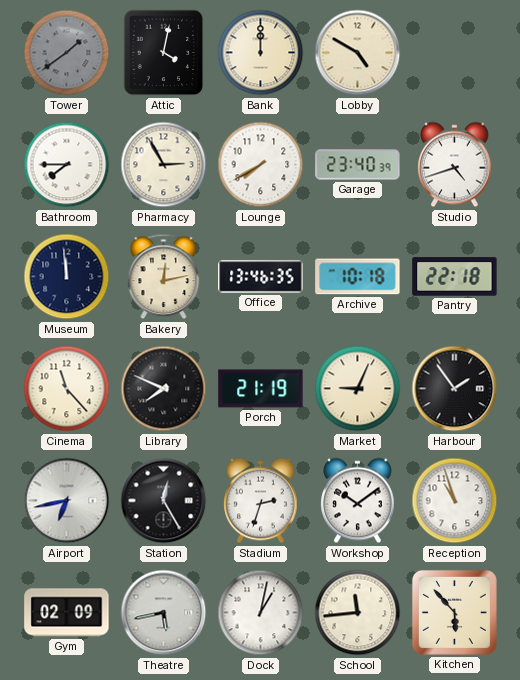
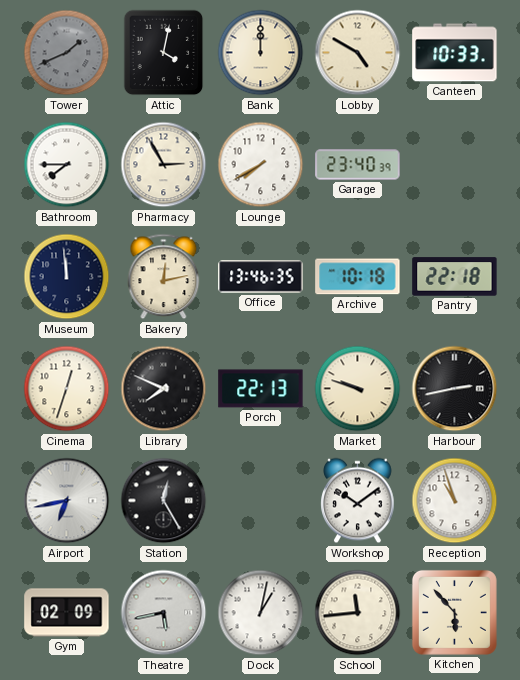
Tower: 1:39 -> 1:41
Canteen: none -> 10:33
Studio: 4:42 -> none
Cinema: 11:23 -> 12:33
Porch: 21:19 -> 22:13
Market: 9:04 -> 9:48
Harbour: 1:54 -> 2:43
Stadium: 2:33 -> none
